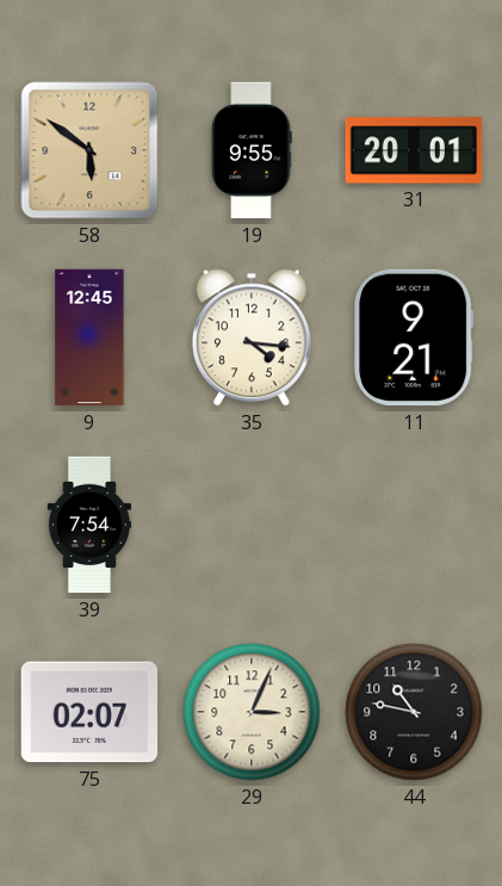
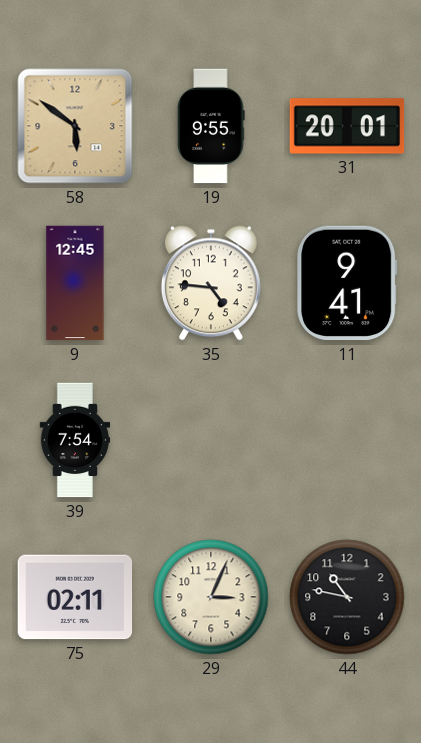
35: 4:16 -> 4:46
11: 9:21 -> 9:41
75: 02:07 -> 02:11
